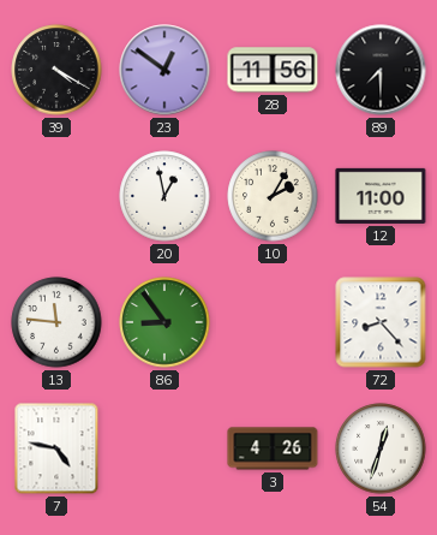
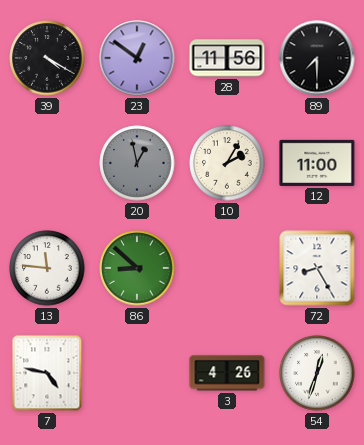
20 dial: white -> grey
86: 8:54 -> 8:52
72: 8:23 -> 8:25
